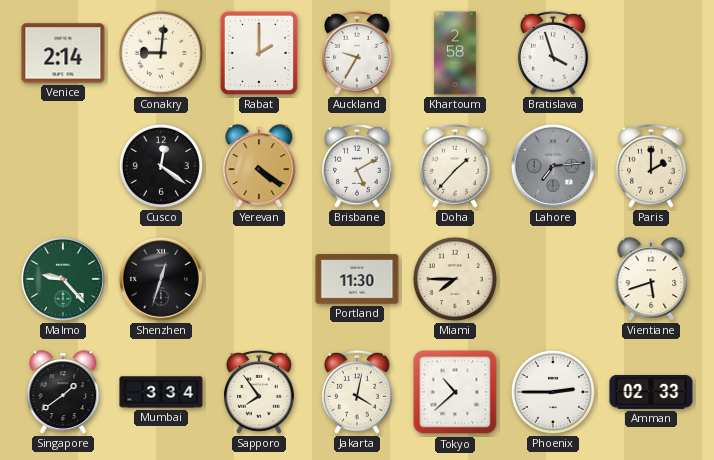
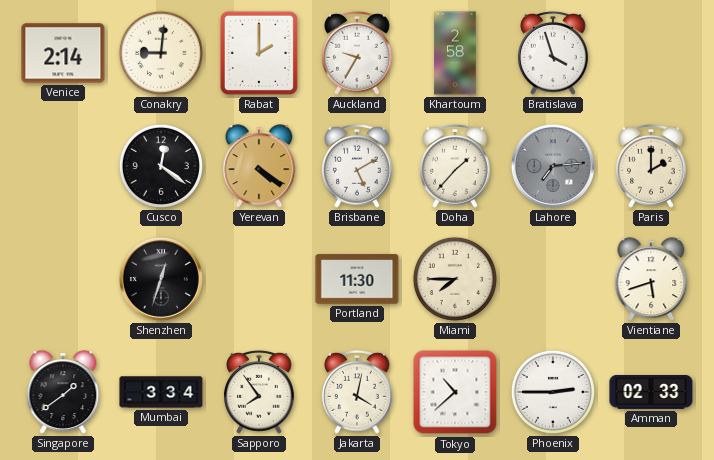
Malmo: 9:23 -> none
